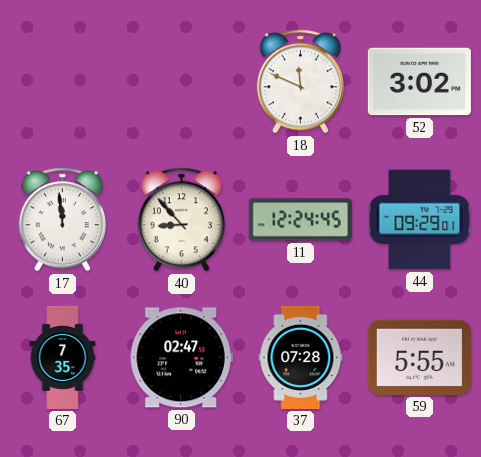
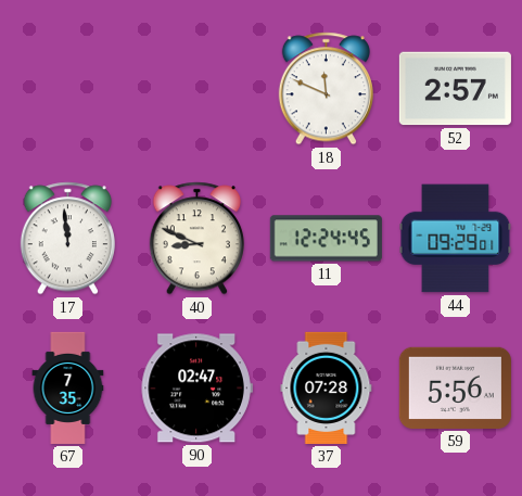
52: 3:02 -> 2:57
40: 8:53 -> 8:49
59: 5:55 -> 5:56
